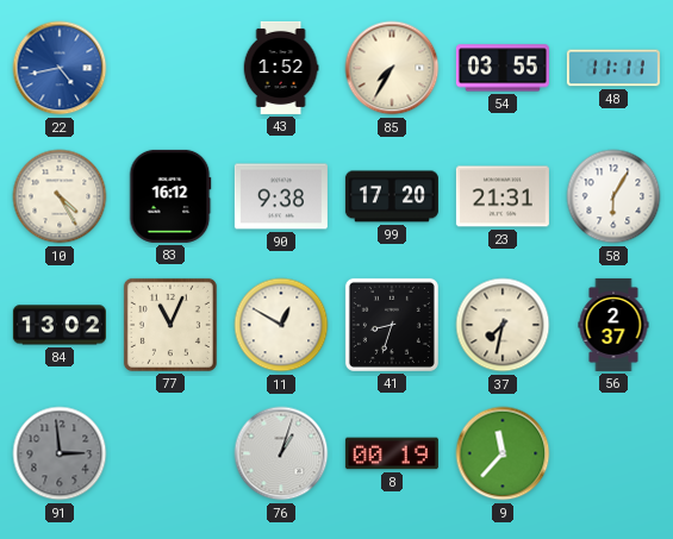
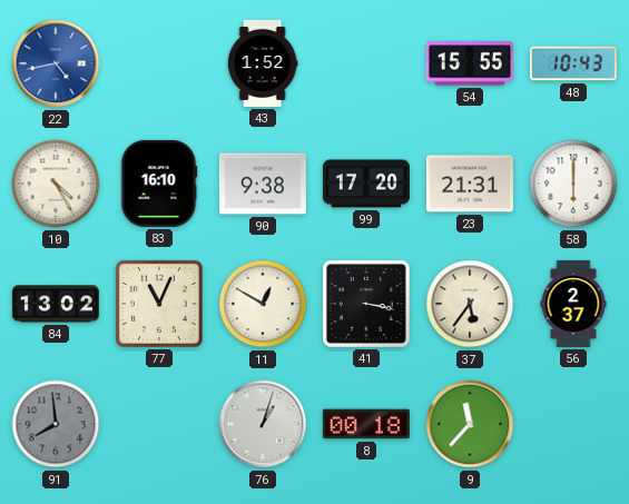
85: 7:35 -> none
54: 03:55 -> 15:55
48: 11:11 -> 10:43
83: 16:12 -> 16:10
58: 6:05 -> 6:00
41: 8:33 -> 3:17
37: 7:32 -> 5:36
91: 2:59 -> 7:59
8: 00:19 -> 00:18
